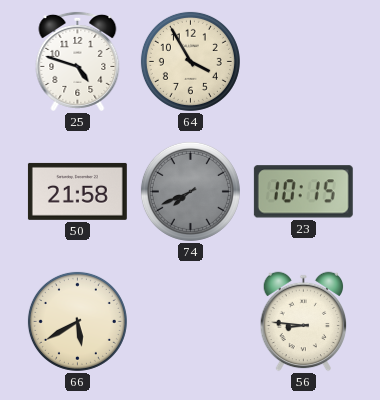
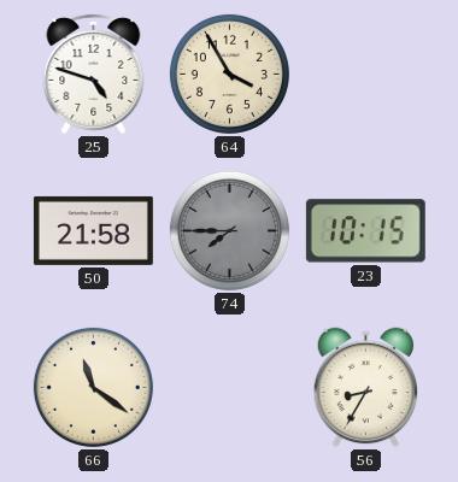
74: 7:41 -> 7:45
66: 5:40 -> 11:21
56: 8:46 -> 8:35
